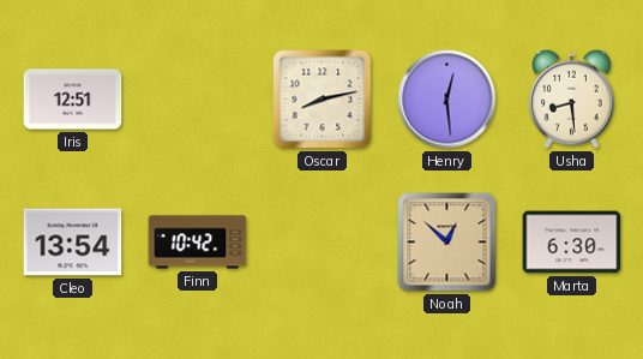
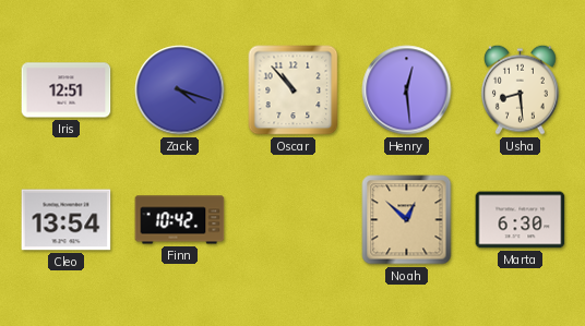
Zack: none -> 4:18
Oscar: 8:13 -> 10:53
